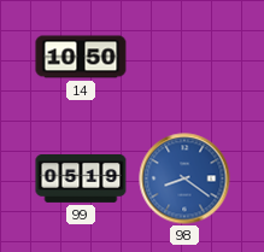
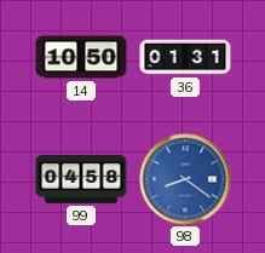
36: none -> 01:31
99: 05:19 -> 04:58
